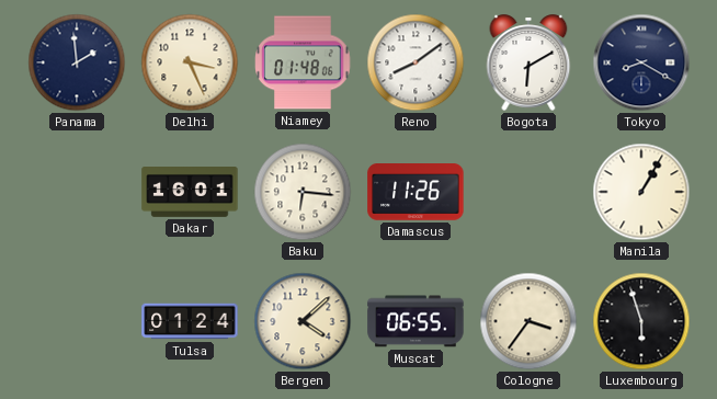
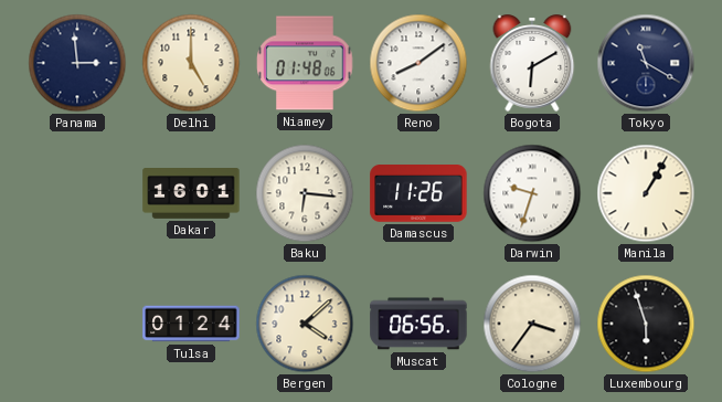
Panama: 1:59 -> 2:59
Delhi: 3:26 -> 5:00
Tokyo: 8:20 -> 11:20
Darwin: none -> 9:33
Muscat: 06:55 -> 06:56
